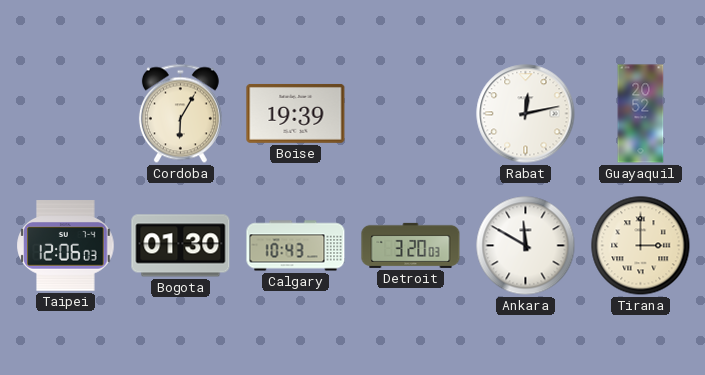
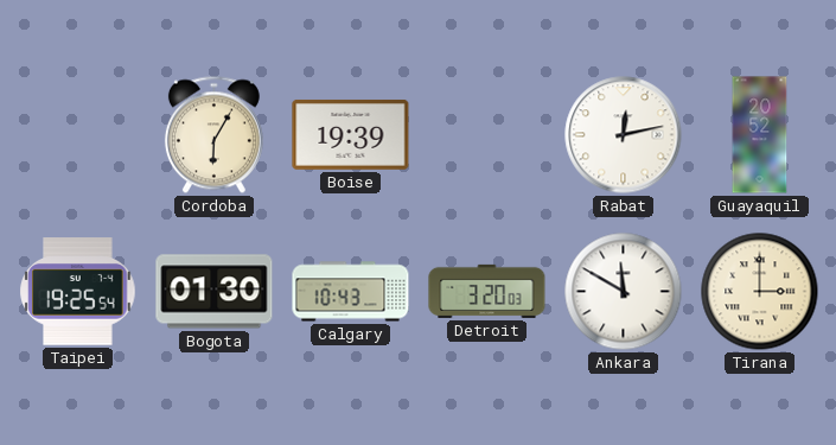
Taipei: 12:06 -> 19:25
